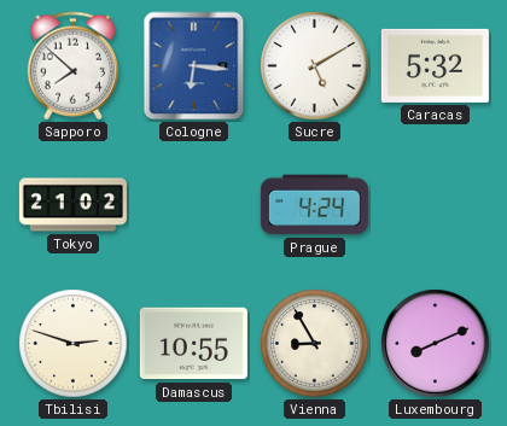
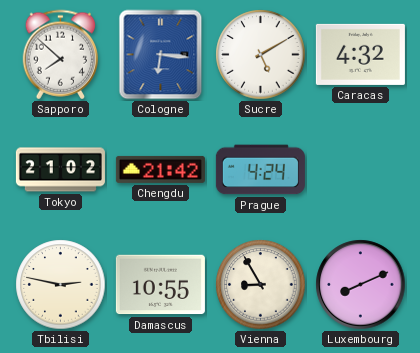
Caracas: 5:32 -> 4:32
Chengdu: none -> 21:42
Tbilisi: 2:48 -> 2:47
